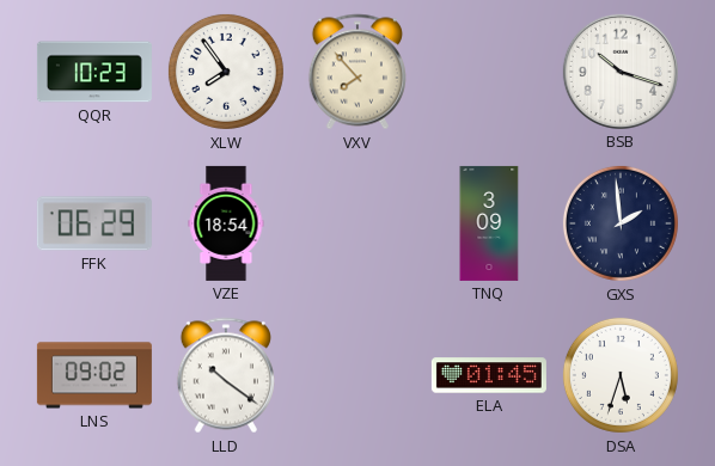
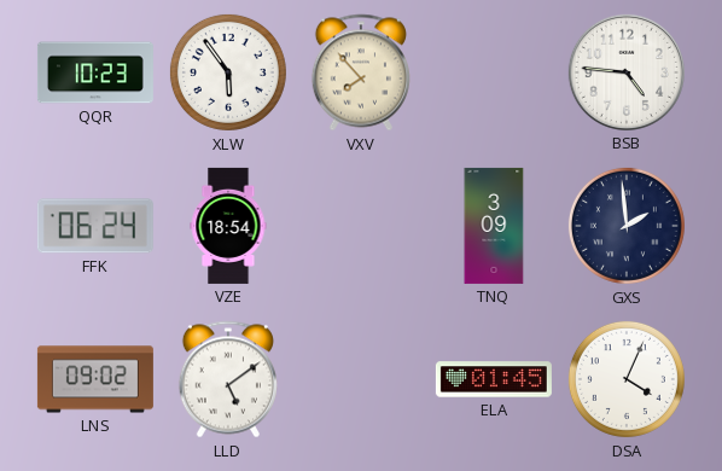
XLW: 7:54 -> 5:54
BSB: 10:18 -> 4:46
FFK: 06:29 -> 06:24
LLD: 10:21 -> 5:09
DSA: 5:33 -> 4:04
